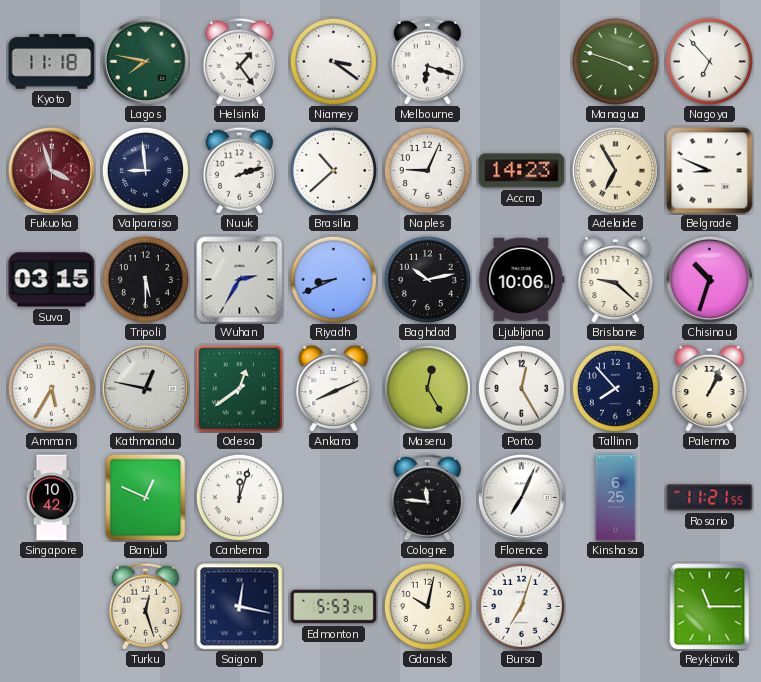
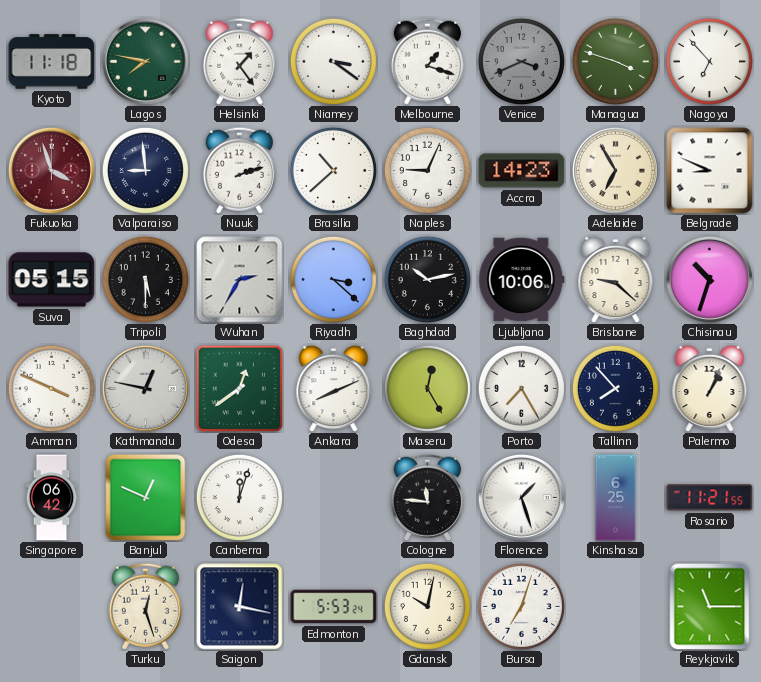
Melbourne: 6:18 -> 1:18
Venice: none -> 3:41
Suva: 03:15 -> 05:15
Riyadh: 8:41 -> 3:22
Amman: 5:35 -> 3:49
Porto: 12:25 -> 7:25
Singapore: 10:42 -> 06:42
Florence: 7:04 -> 1:27
